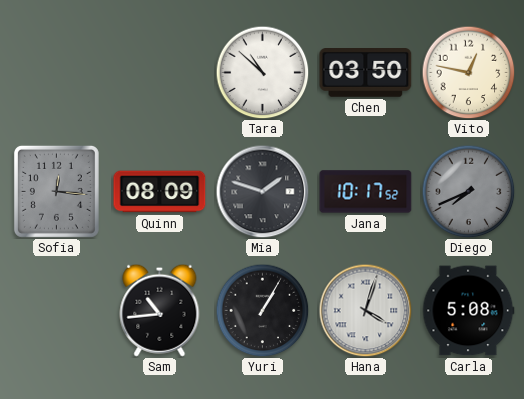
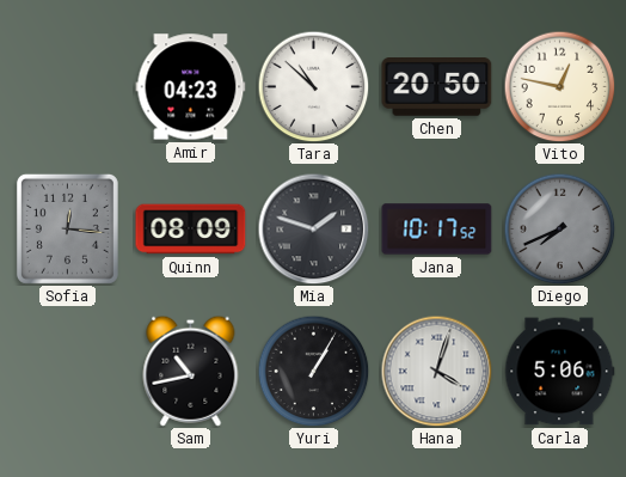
Amir: none -> 04:23
Chen: 03:50 -> 20:50
Sam: 10:44 -> 10:43
Carla: 5:08 -> 5:06
